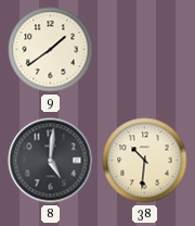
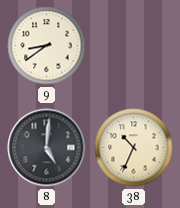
9: 1:39 -> 8:39
38: 10:31 -> 10:34
